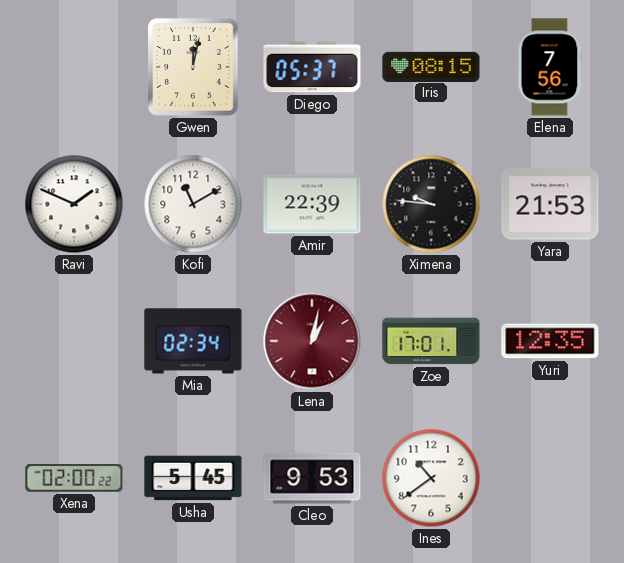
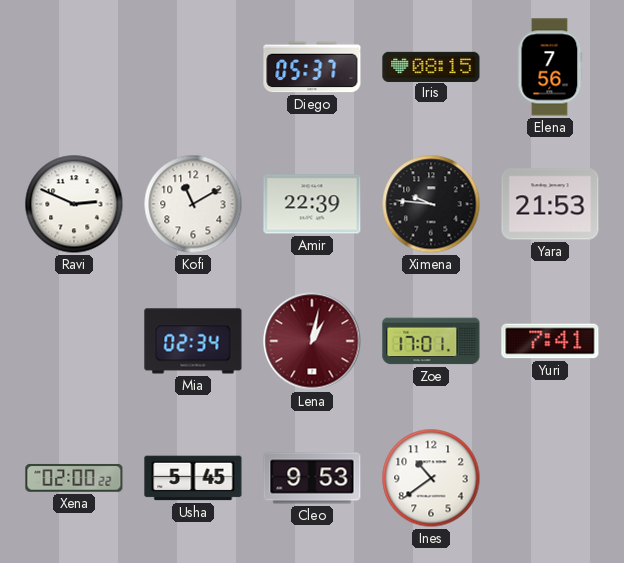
Gwen: 12:02 -> none
Ravi: 1:49 -> 2:49
Yuri: 12:35 -> 7:41
